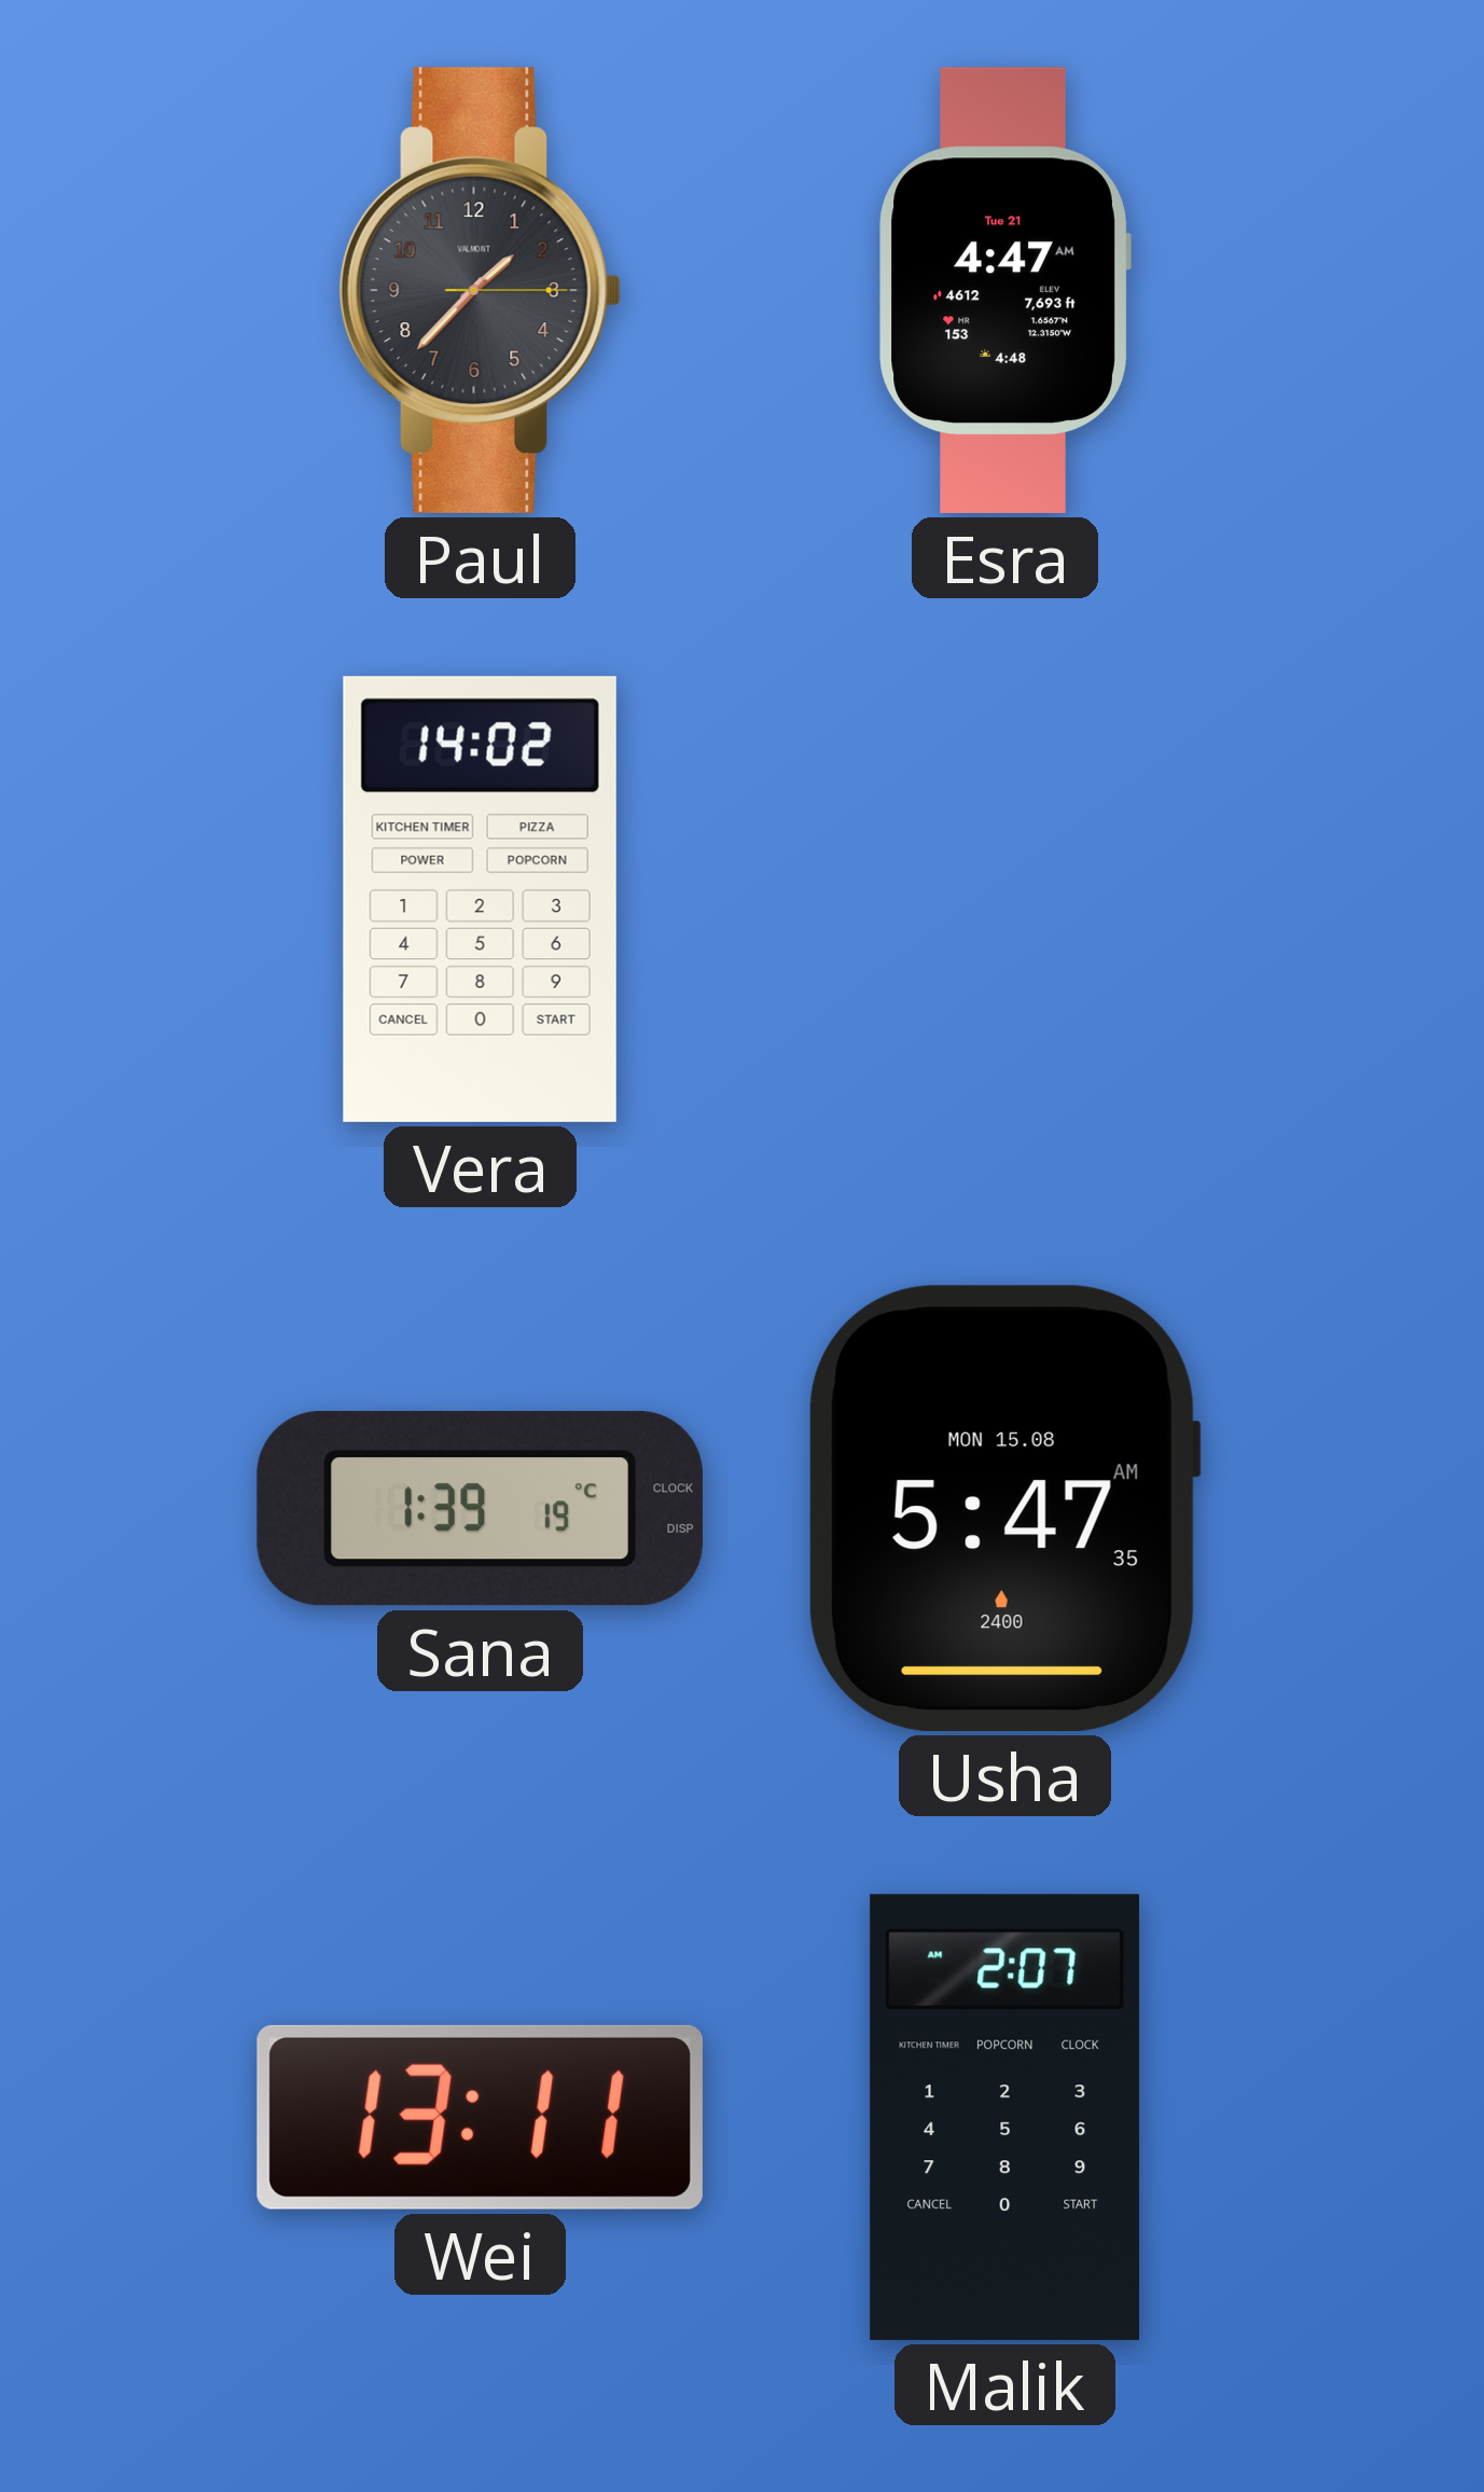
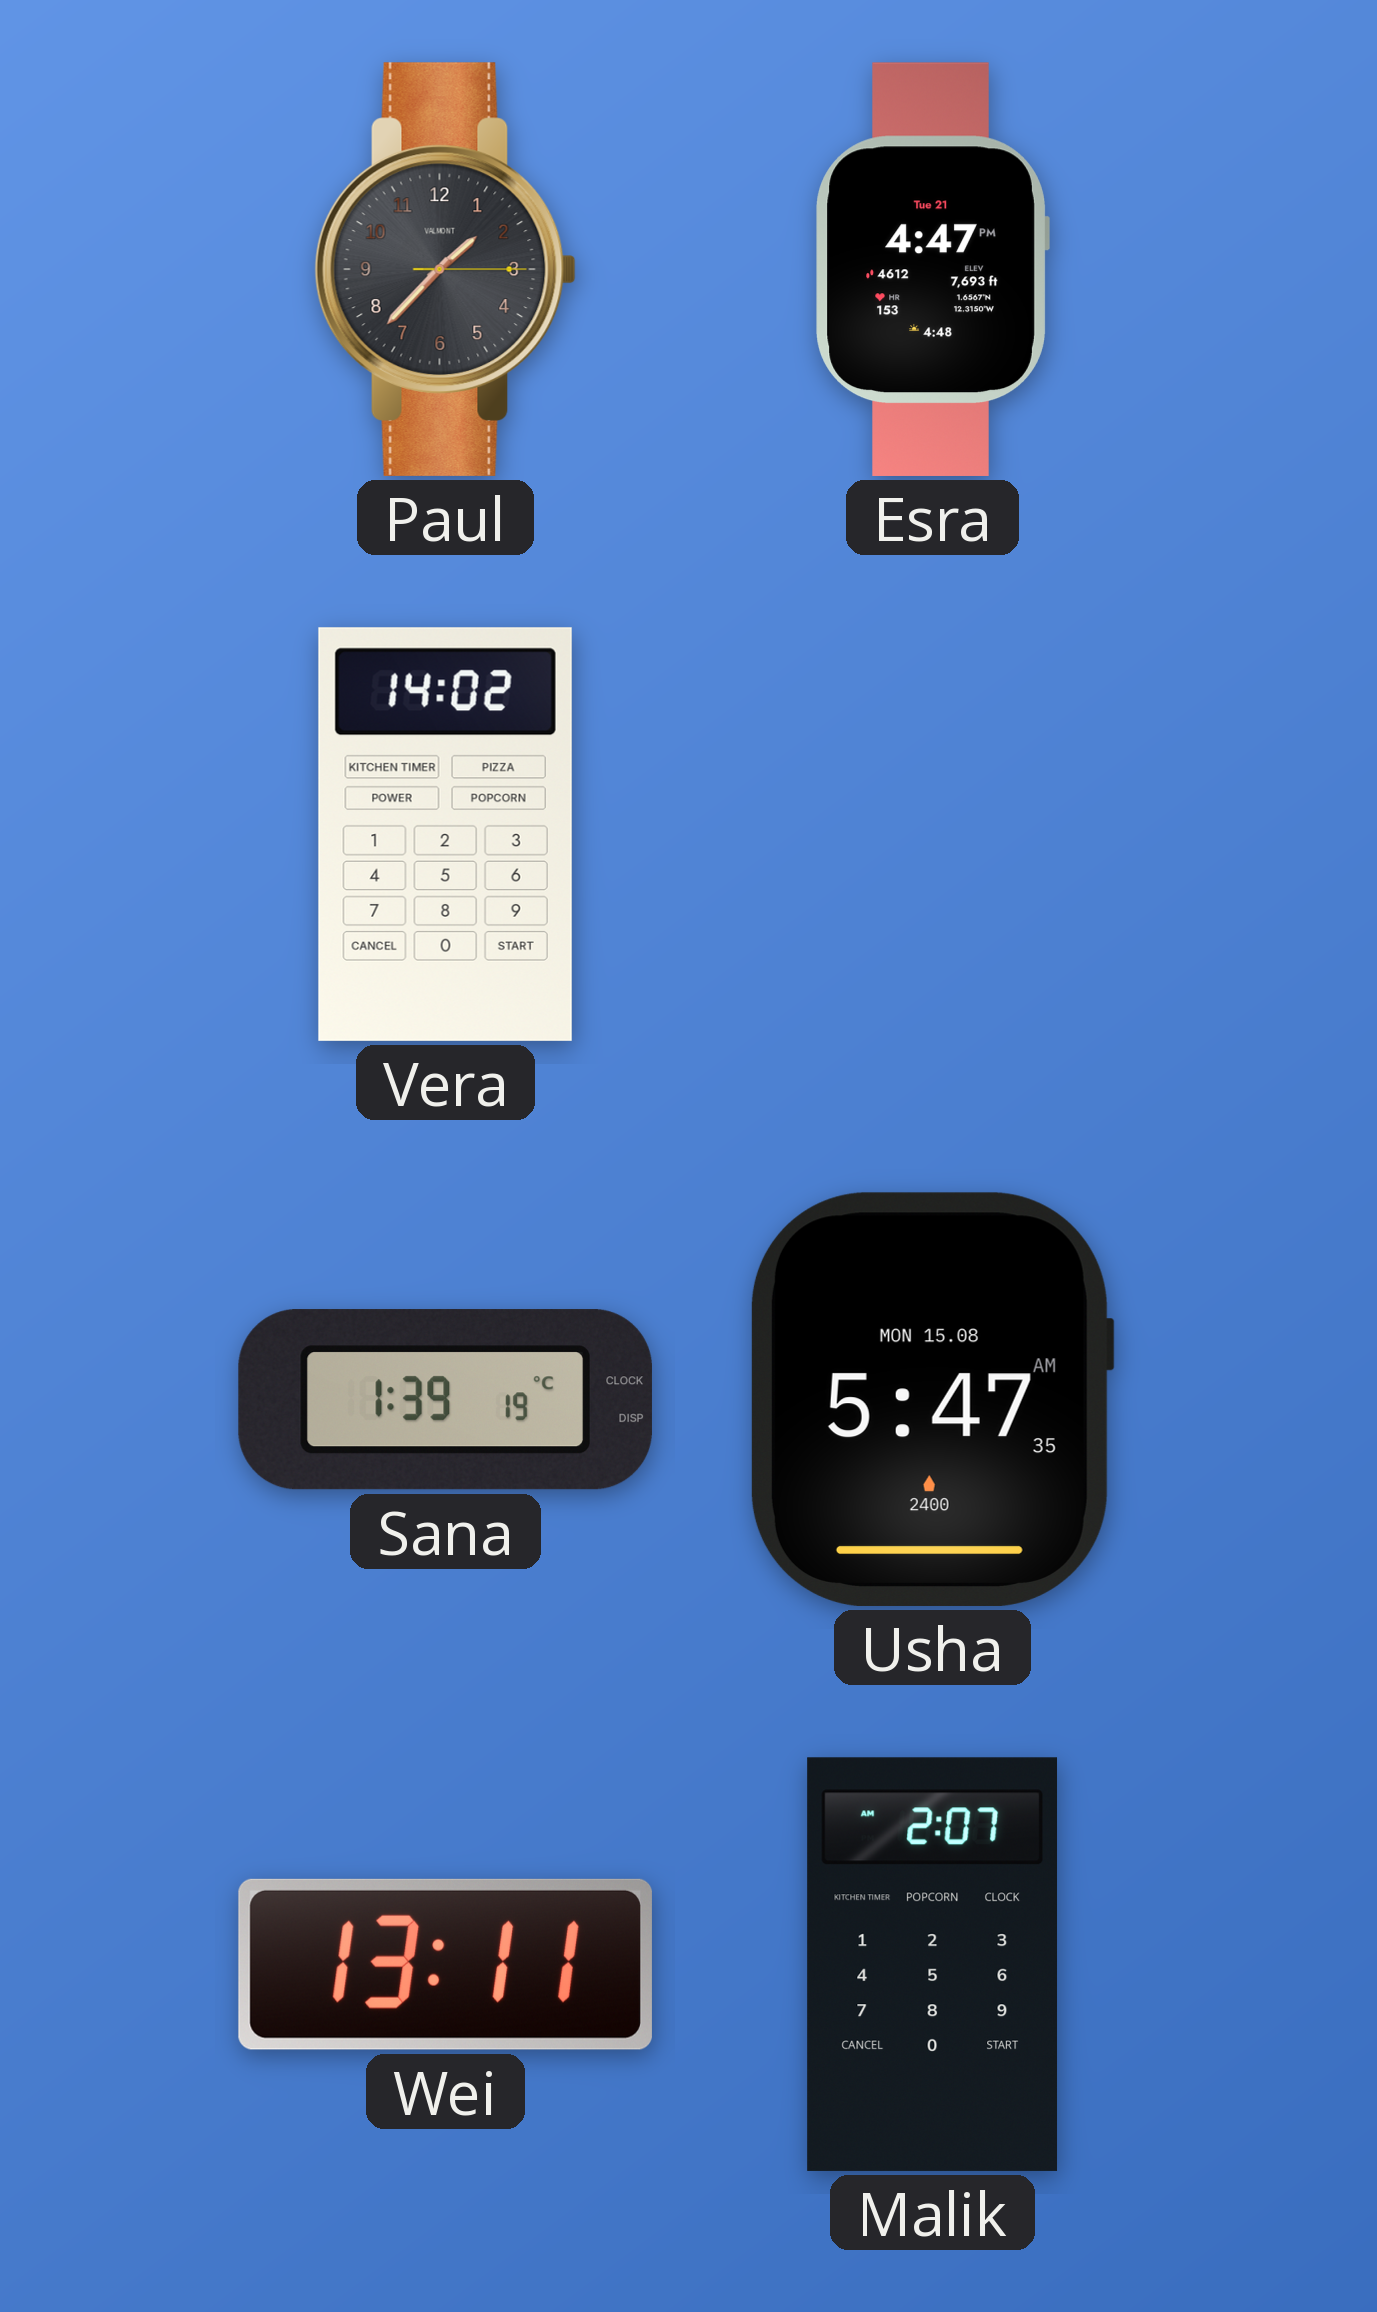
Esra: 4:47 AM -> 4:47 PM
